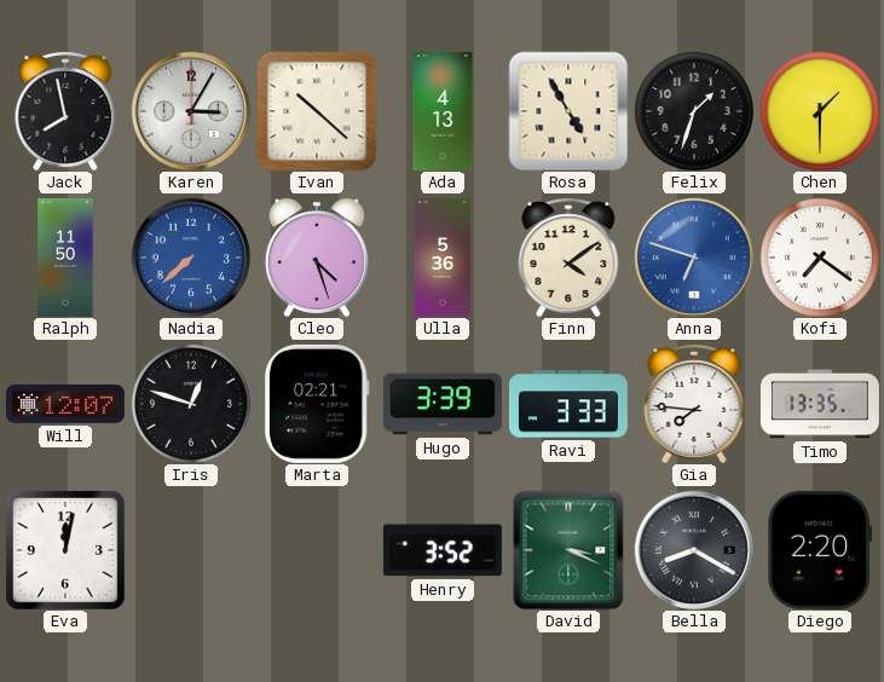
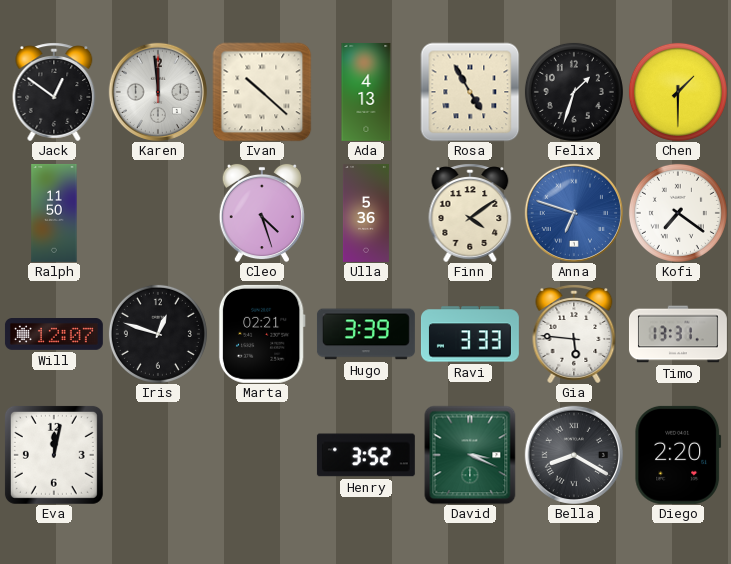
Jack: 7:58 -> 12:51
Karen: 3:05 -> 11:59
Nadia: 7:38 -> none
Gia: 7:46 -> 5:46
Timo: 13:35 -> 13:31
